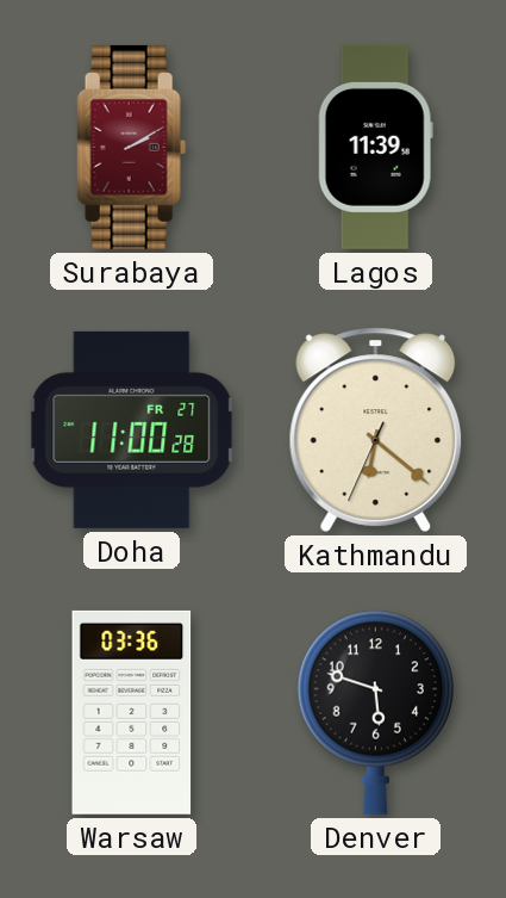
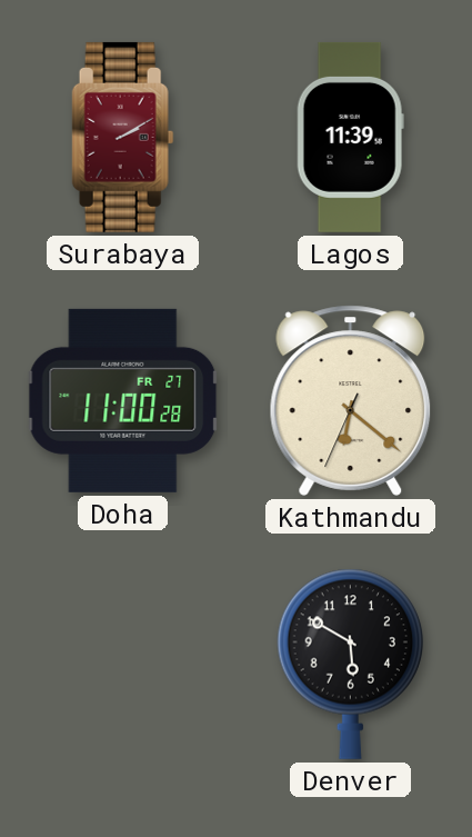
Warsaw: 03:36 -> none
Denver: 5:48 -> 5:50
